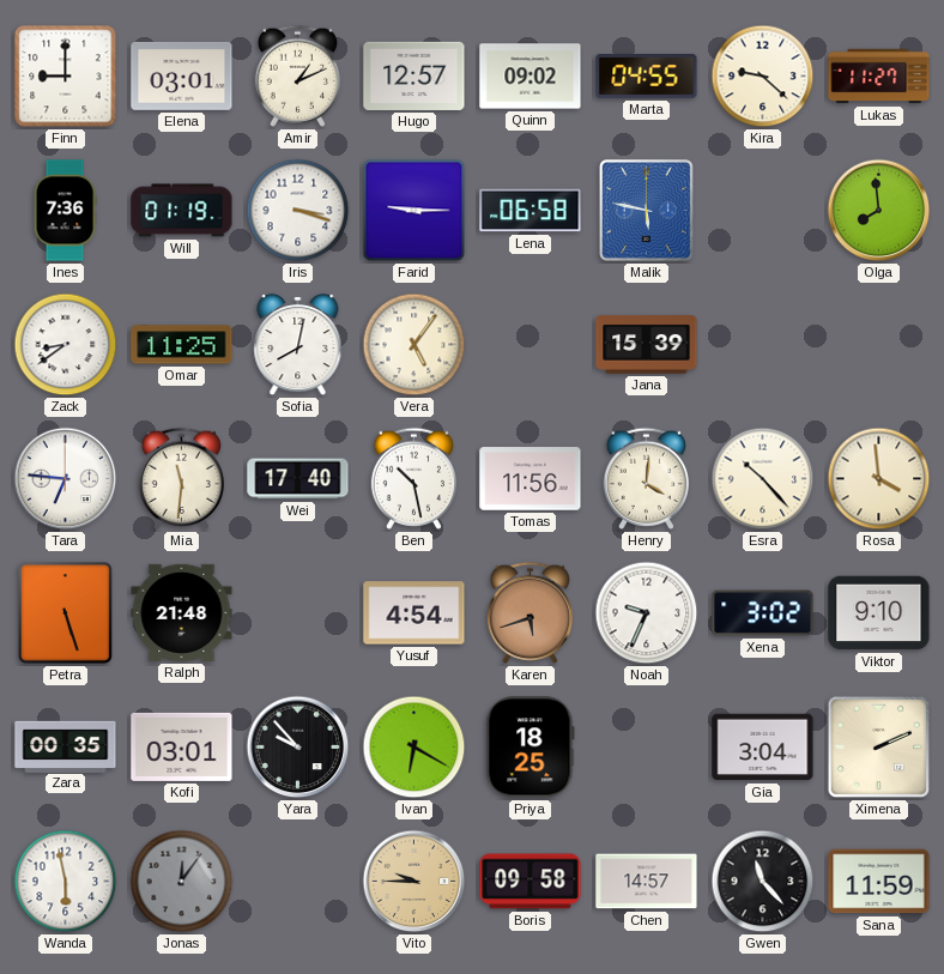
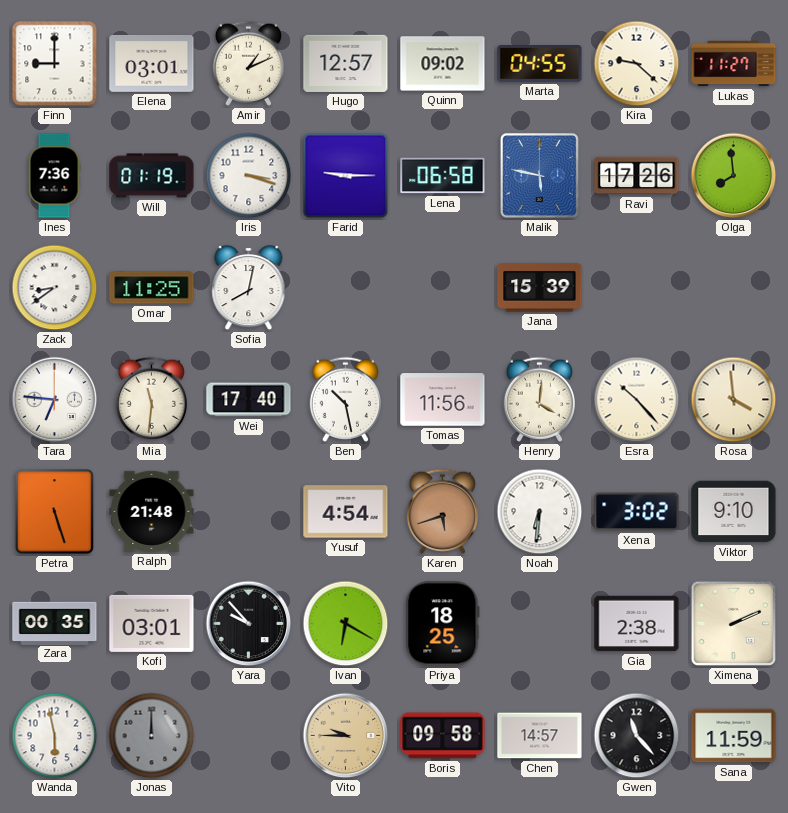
Ravi: none -> 17:26
Vera: 5:06 -> none
Noah: 9:34 -> 6:31
Gia: 3:04 -> 2:38
Jonas: 12:06 -> 12:00
